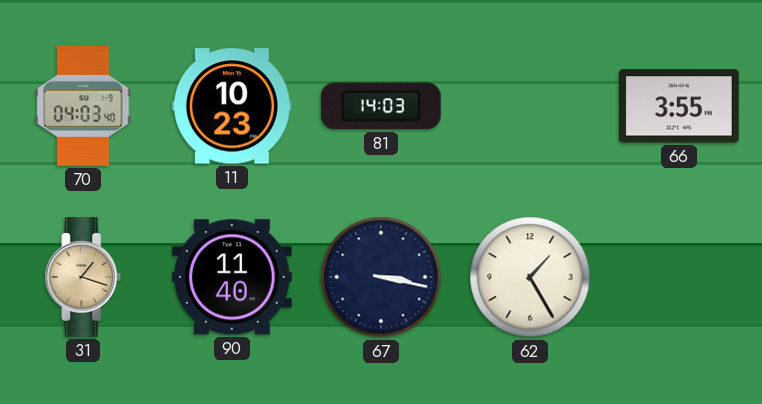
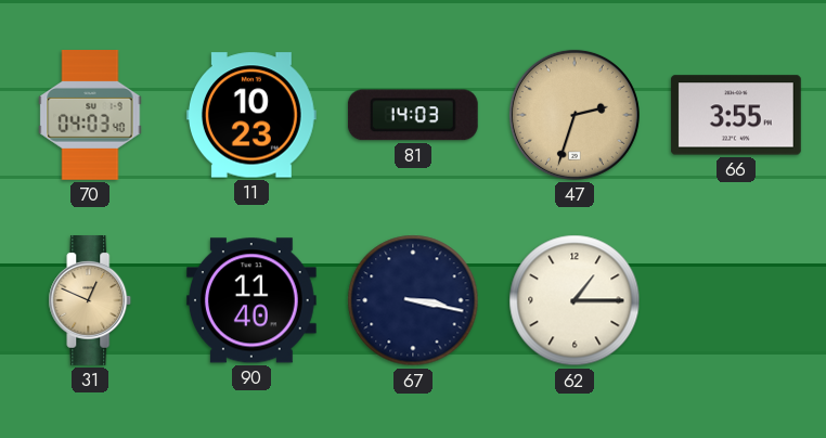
47: none -> 2:33
31: 1:18 -> 12:49
62: 1:25 -> 1:15
